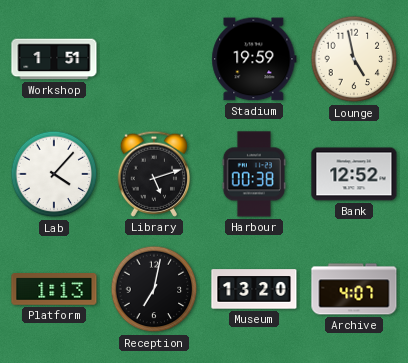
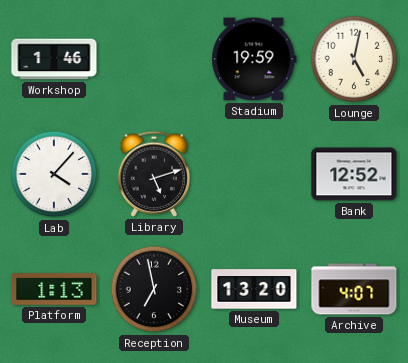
Workshop: 1:51 -> 1:46
Lounge: 4:58 -> 5:02
Harbour: 00:38 -> none
Reception: 7:02 -> 6:58
